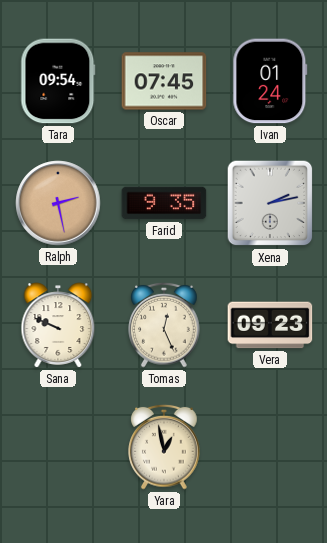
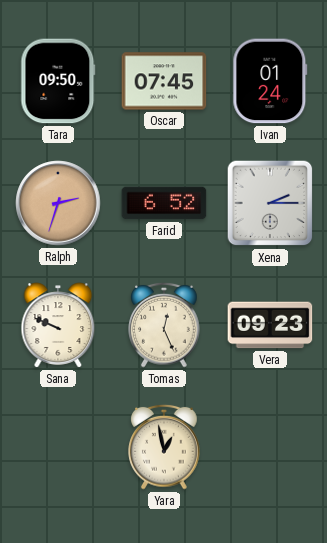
Tara: 09:54 -> 09:50
Ralph: 2:28 -> 2:33
Farid: 9:35 -> 6:52
Xena: 2:13 -> 2:15
